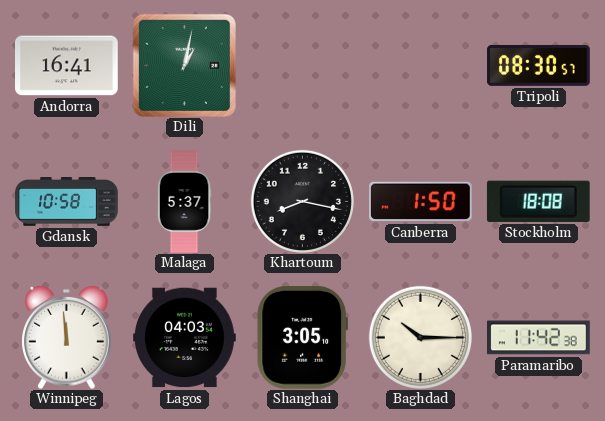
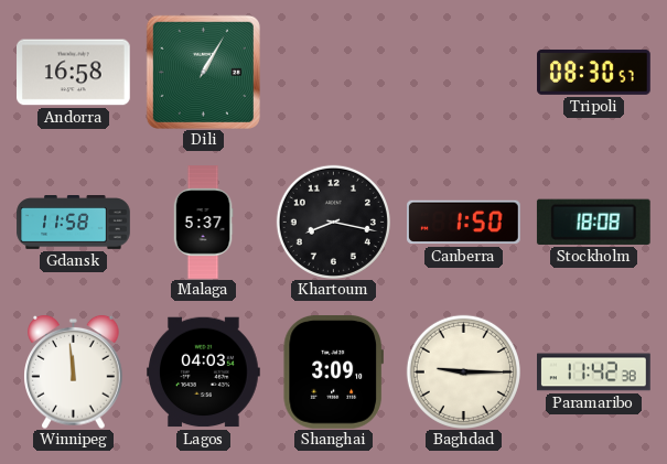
Andorra: 16:41 -> 16:58
Dili: 1:02 -> 1:05
Gdansk: 10:58 -> 11:58
Shanghai: 3:05 -> 3:09
Baghdad: 10:15 -> 9:15
